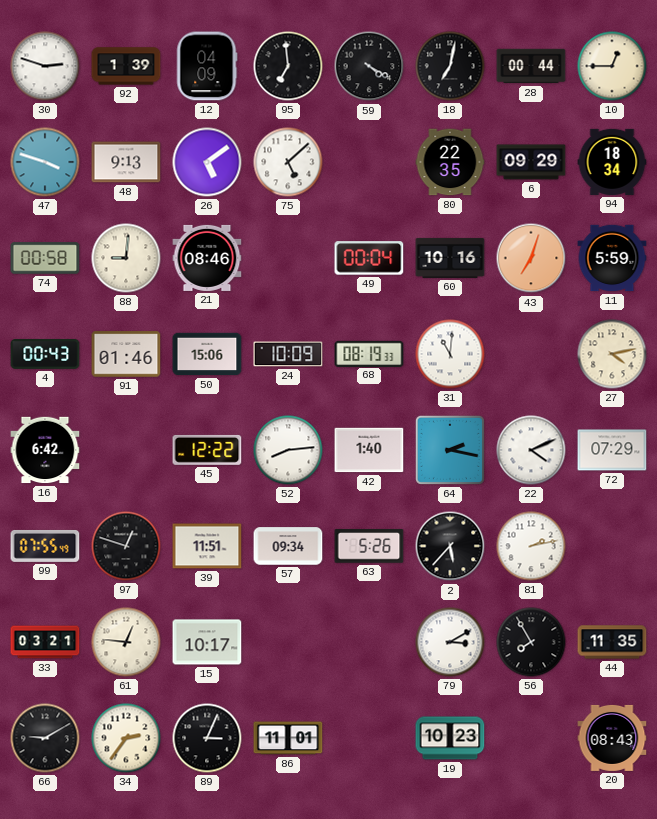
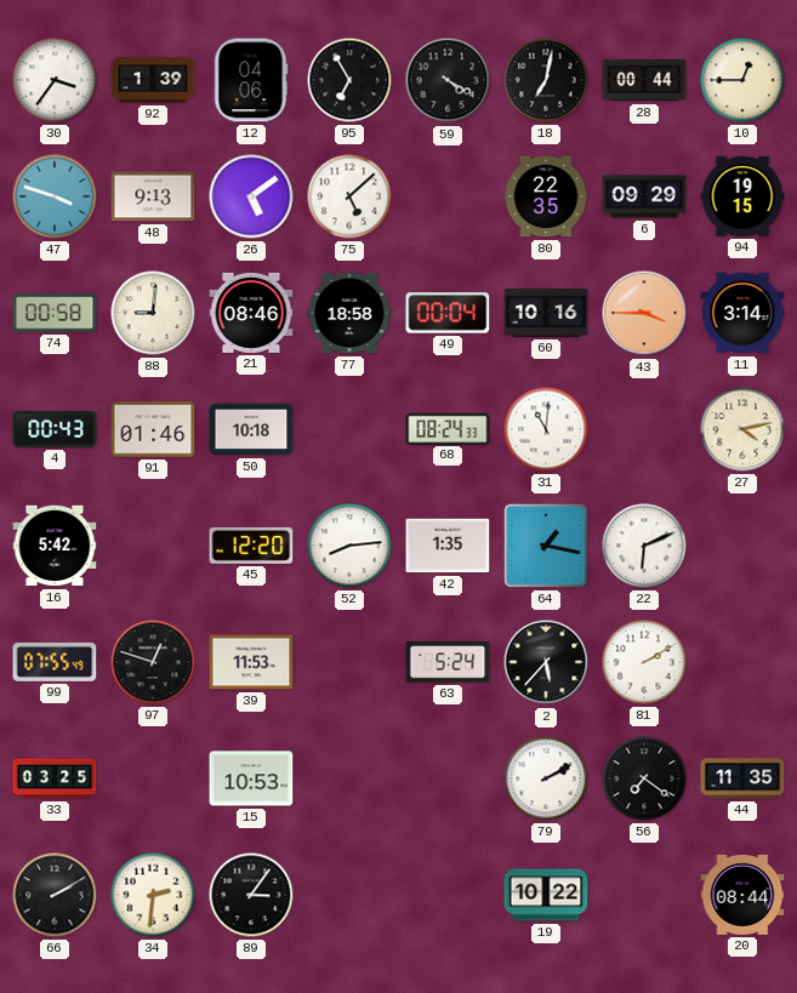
30: 2:48 -> 3:36
12: 04:09 -> 04:06
95: 6:59 -> 6:55
94: 18:34 -> 19:15
77: none -> 18:58
43: 7:03 -> 3:45
11: 5:59 -> 3:14
50: 15:06 -> 10:18
24: 10:09 -> none
68: 08:19 -> 08:24
16: 6:42 -> 5:42
45: 12:22 -> 12:20
42: 1:40 -> 1:35
64: 2:17 -> 1:17
22: 4:11 -> 6:11
72: 07:29 -> none
39: 11:51 -> 11:53
57: 09:34 -> none
63: 5:26 -> 5:24
81: 2:13 -> 2:10
33: 03:21 -> 03:25
61: 12:46 -> none
15: 10:17 -> 10:53
79: 3:10 -> 2:10
56: 7:55 -> 7:21
66: 9:10 -> 2:10
34: 2:36 -> 2:31
89: 3:04 -> 3:06
86: 11:01 -> none
19: 10:23 -> 10:22
20: 08:43 -> 08:44
